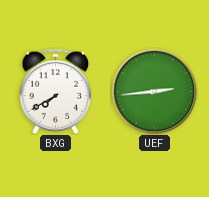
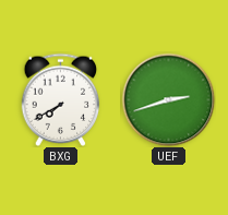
UEF: 2:44 -> 2:42
